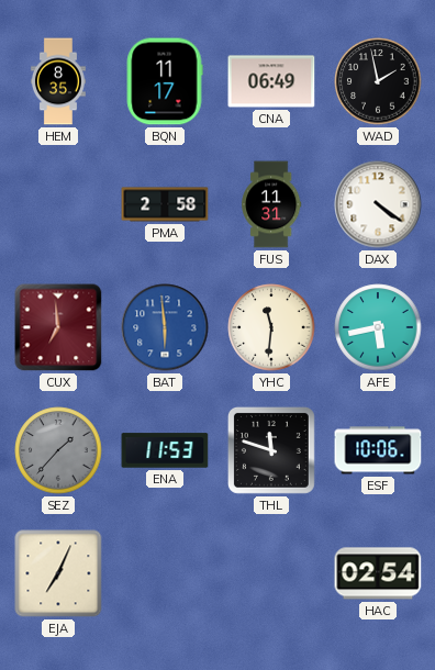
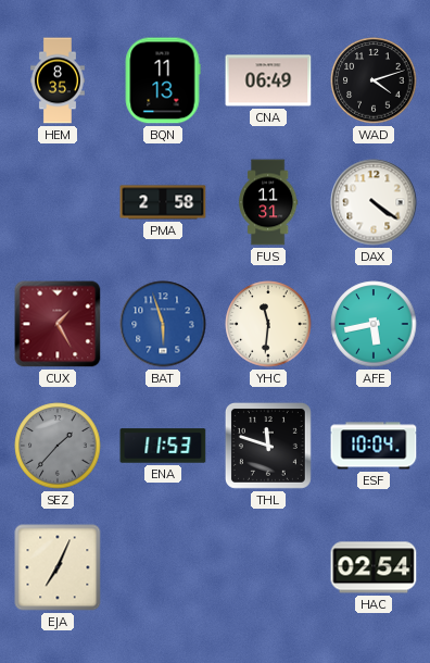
BQN: 11:17 -> 11:13
WAD: 1:58 -> 4:12
CUX: 6:59 -> 1:25
BAT: 5:59 -> 5:57
ESF: 10:06 -> 10:04
